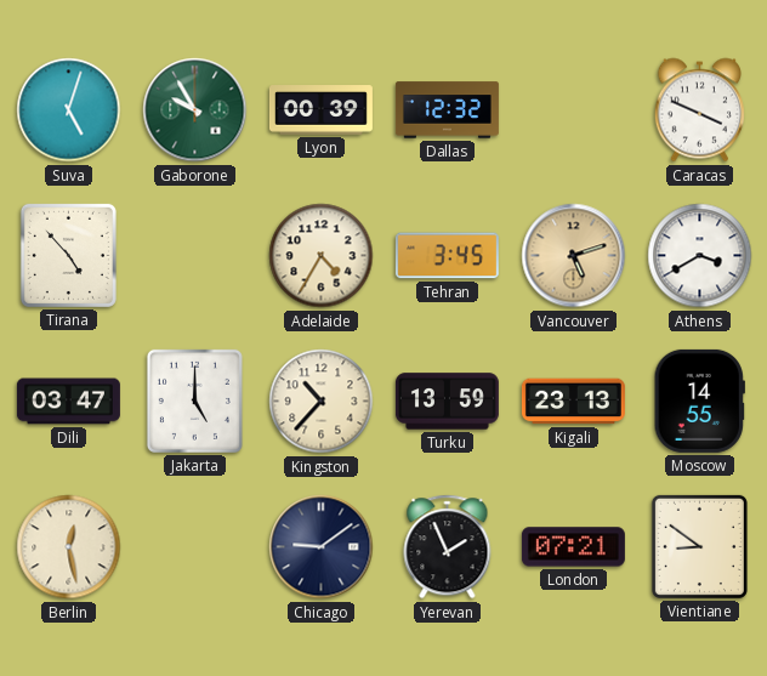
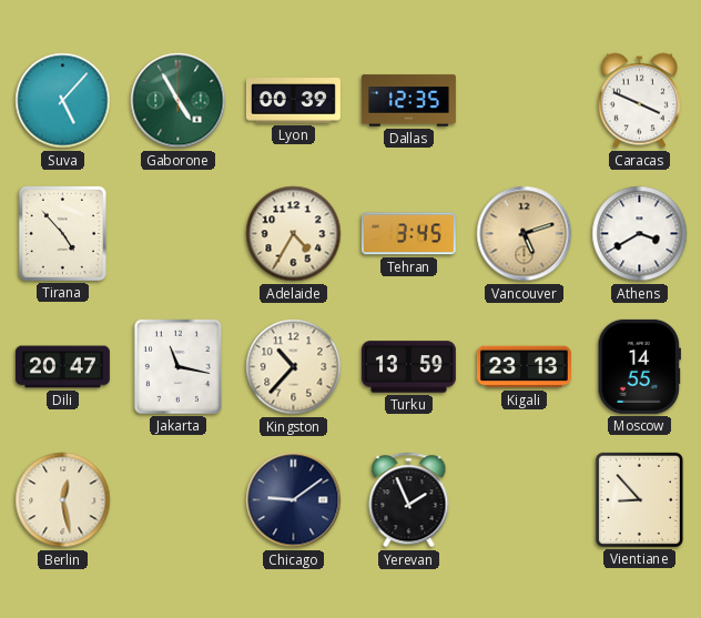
Suva: 5:03 -> 5:07
Gaborone: 9:55 -> 4:55
Dallas: 12:32 -> 12:35
Dili: 03:47 -> 20:47
Jakarta: 5:00 -> 11:17
London: 07:21 -> none
Vientiane: 8:51 -> 8:53
